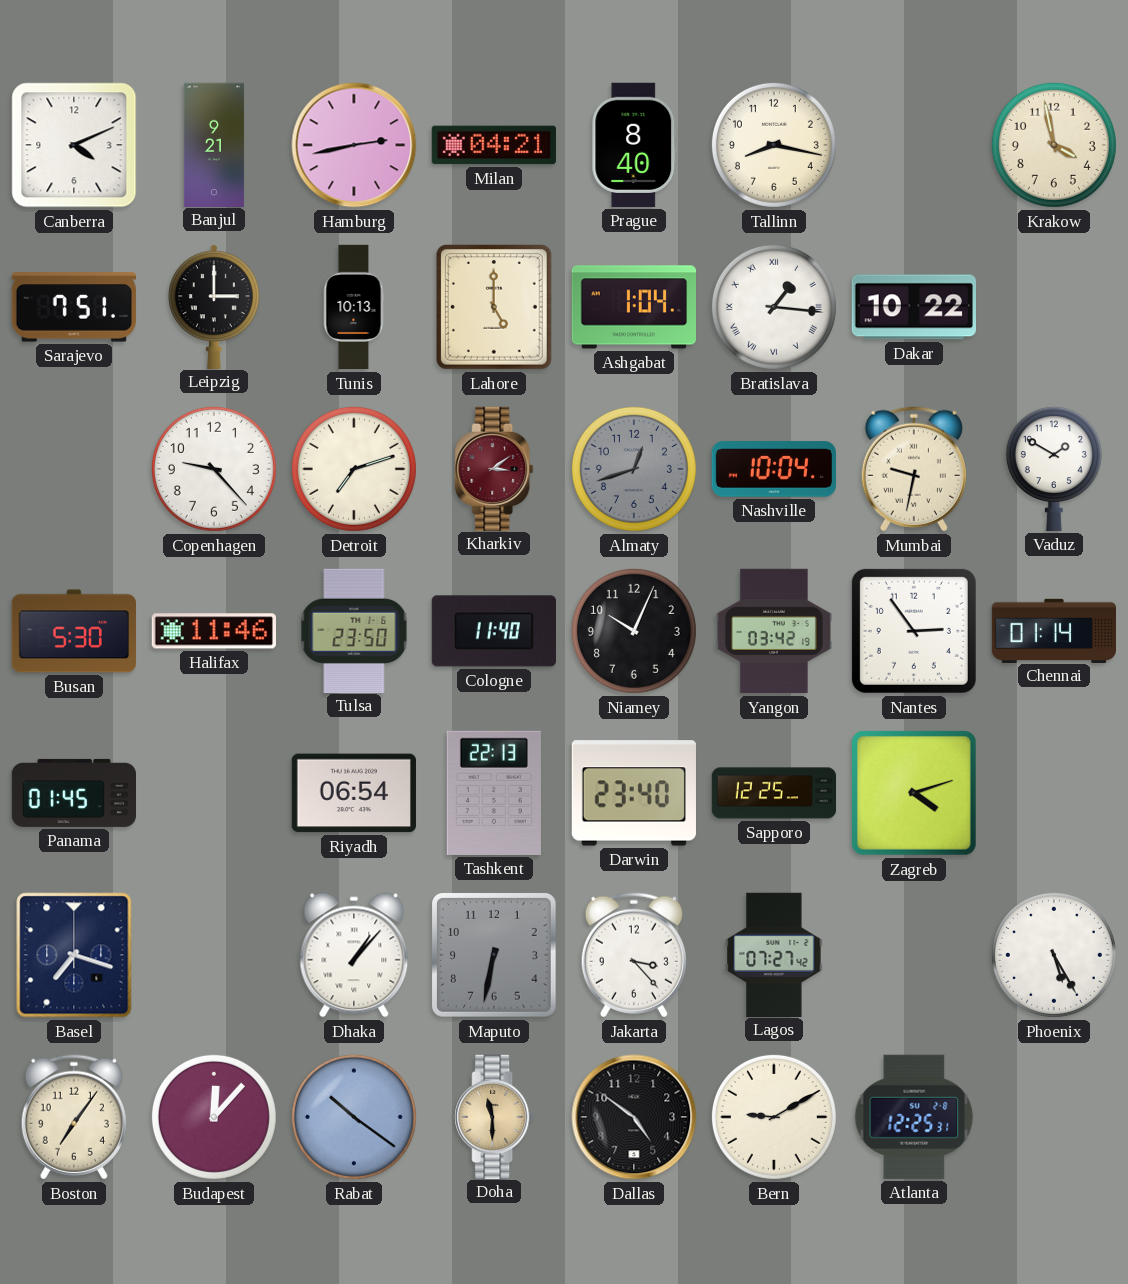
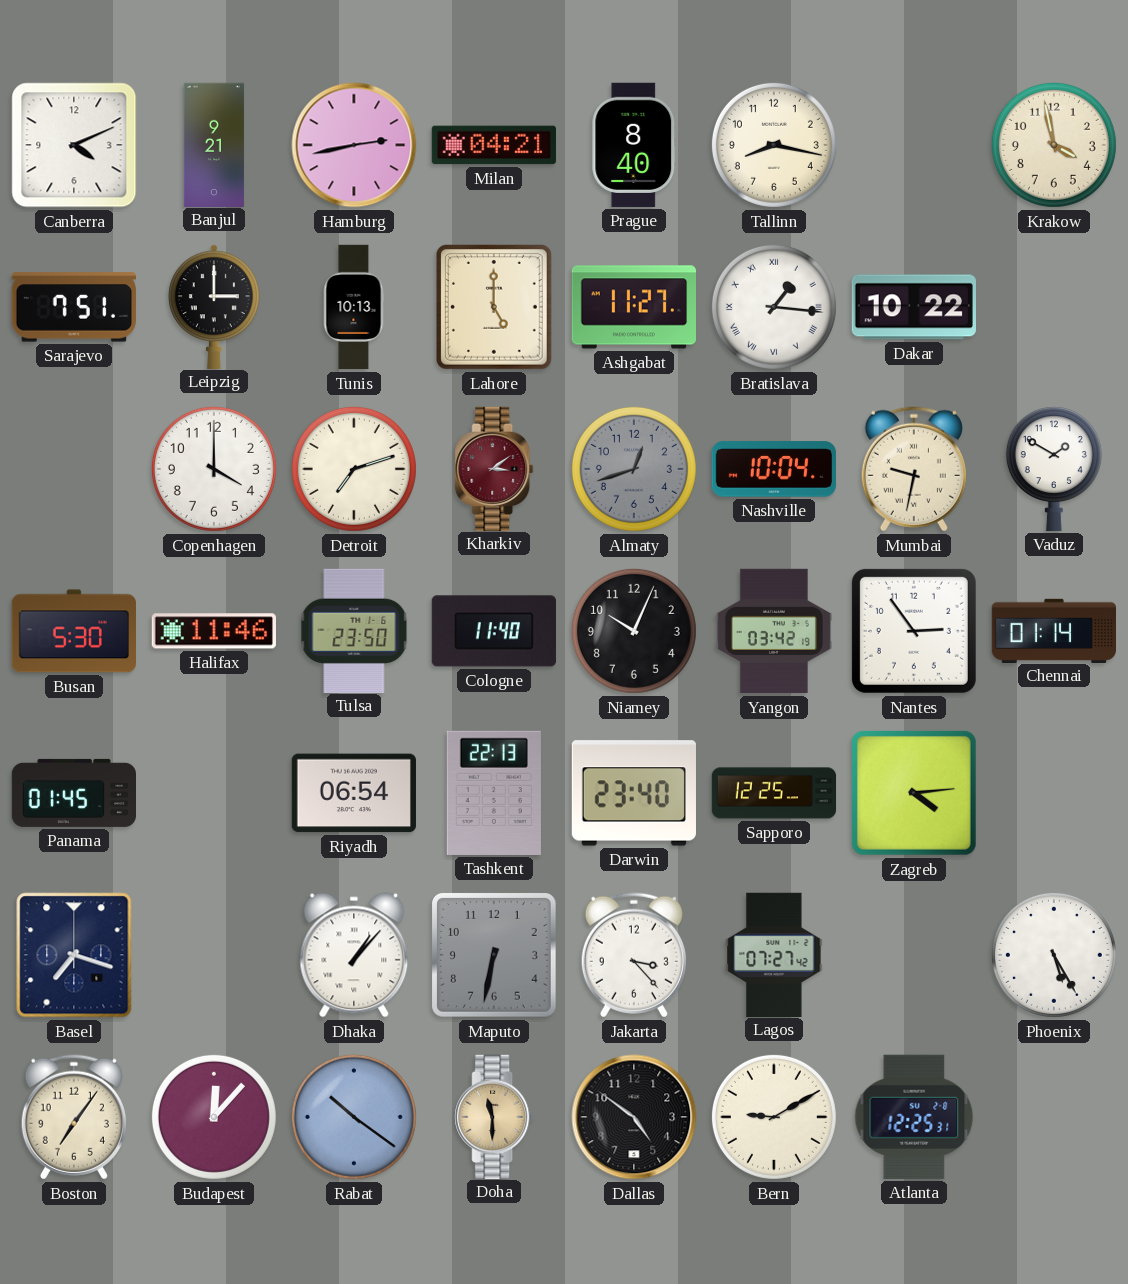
Ashgabat: 1:04 -> 11:27
Copenhagen: 9:23 -> 4:00
Zagreb: 4:12 -> 4:14
